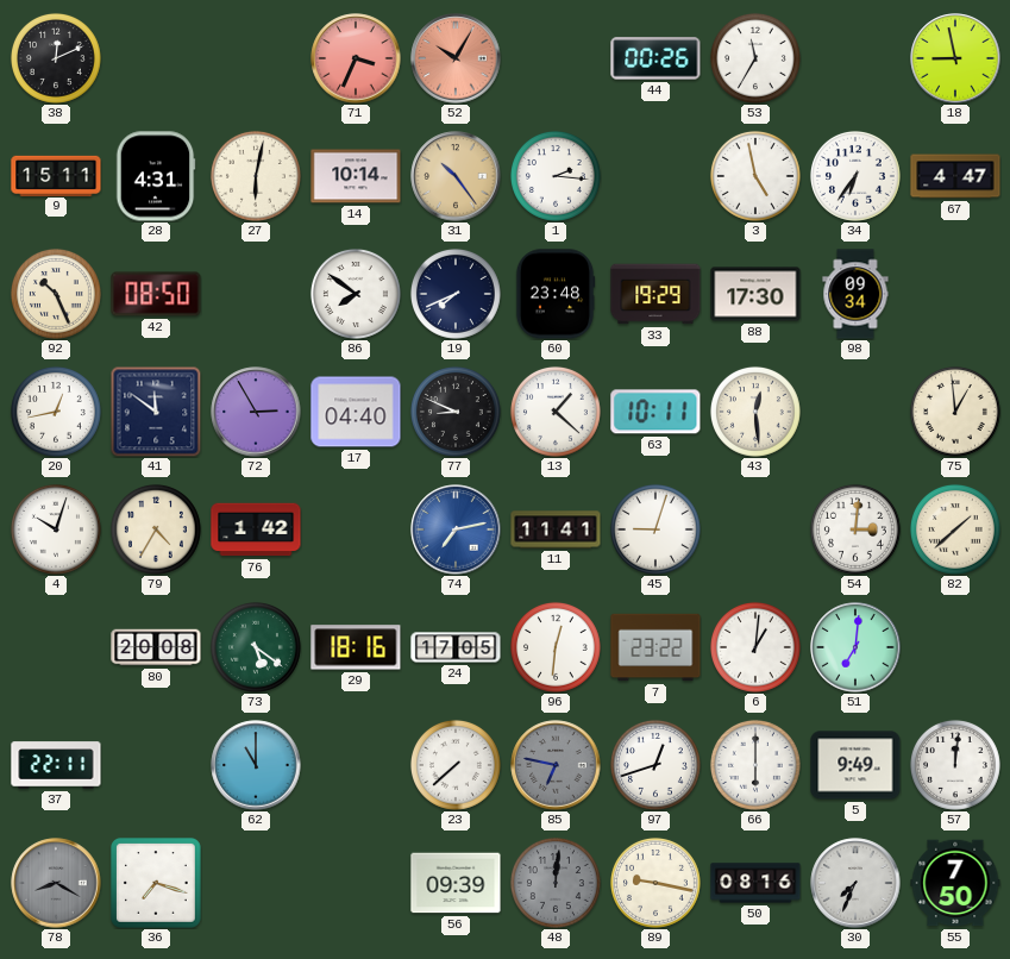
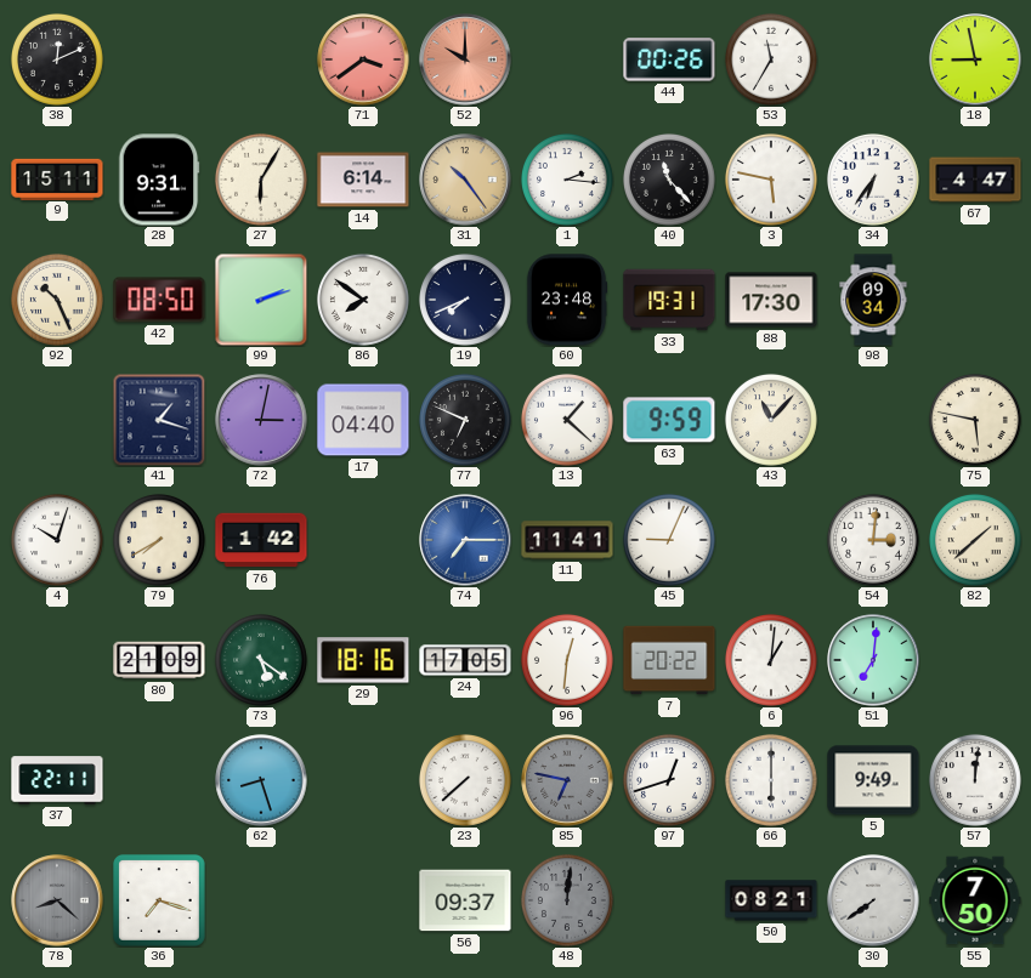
71: 3:34 -> 3:39
52: 10:05 -> 10:00
28: 4:31 -> 9:31
27: 6:02 -> 6:05
14: 10:14 -> 6:14
40: none -> 11:23
3: 4:58 -> 5:47
99: none -> 2:12
33: 19:29 -> 19:31
20: 12:43 -> none
41: 11:51 -> 1:18
72: 2:55 -> 3:02
77: 8:49 -> 6:49
63: 10:11 -> 9:59
43: 12:29 -> 11:07
75: 12:59 -> 5:47
79: 4:35 -> 7:40
74: 7:13 -> 7:15
45: 9:03 -> 9:04
80: 20:08 -> 21:09
7: 23:22 -> 20:22
62: 11:00 -> 8:27
78: 8:20 -> 8:22
56: 09:39 -> 09:37
89: 9:17 -> none
50: 08:16 -> 08:21
30: 7:34 -> 7:39
